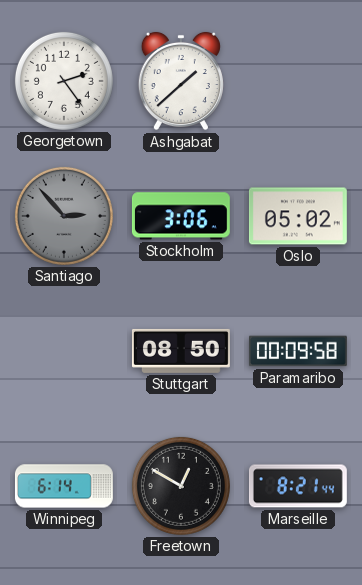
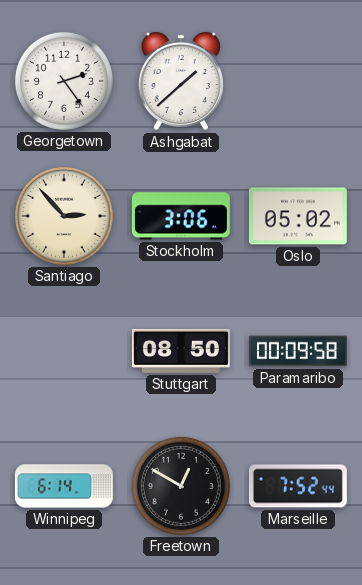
Santiago dial: grey -> cream
Marseille: 8:21 -> 7:52
